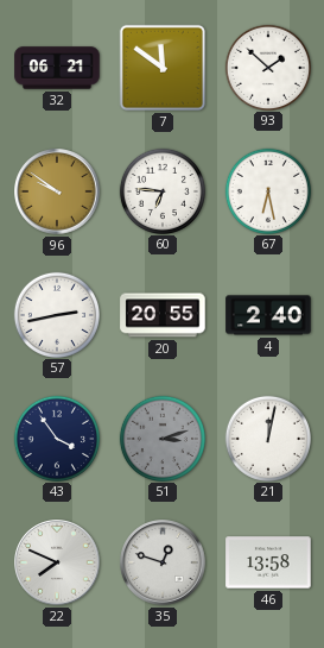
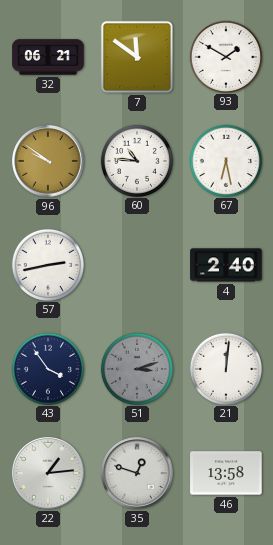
93: 1:52 -> 1:50
60: 6:46 -> 10:46
20: 20:55 -> none
21: 12:02 -> 12:01
22: 7:49 -> 1:14
